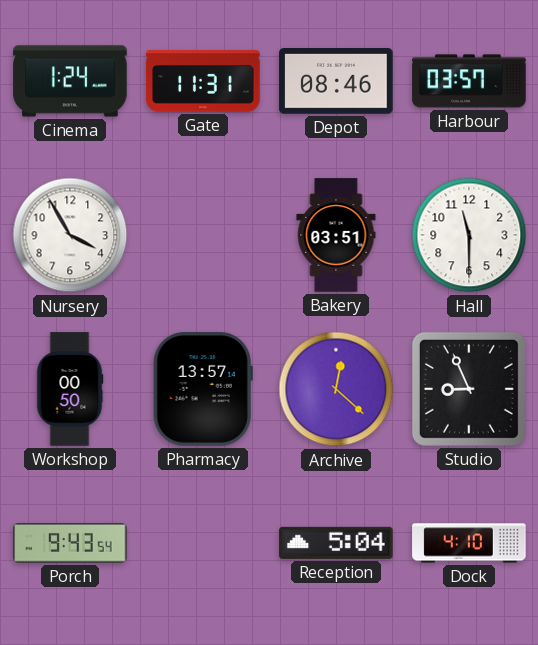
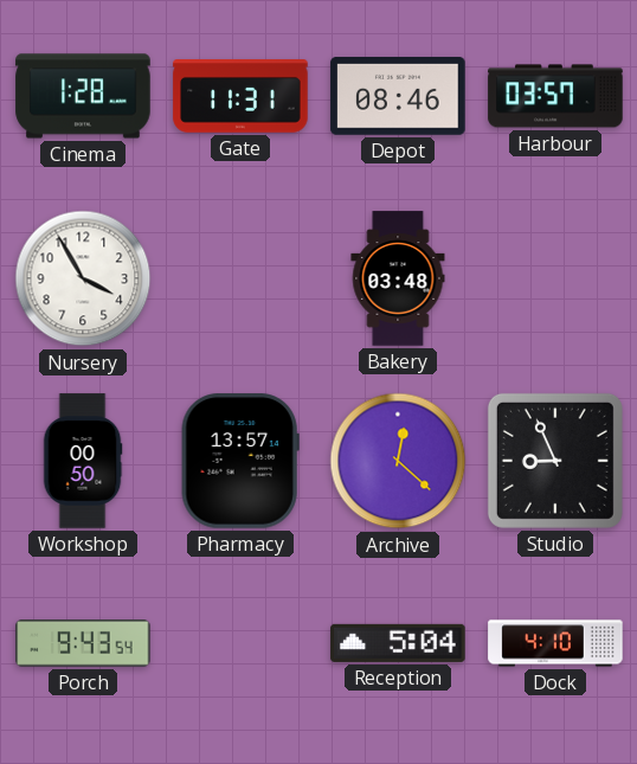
Cinema: 1:24 -> 1:28
Bakery: 03:51 -> 03:48
Hall: 11:30 -> none
